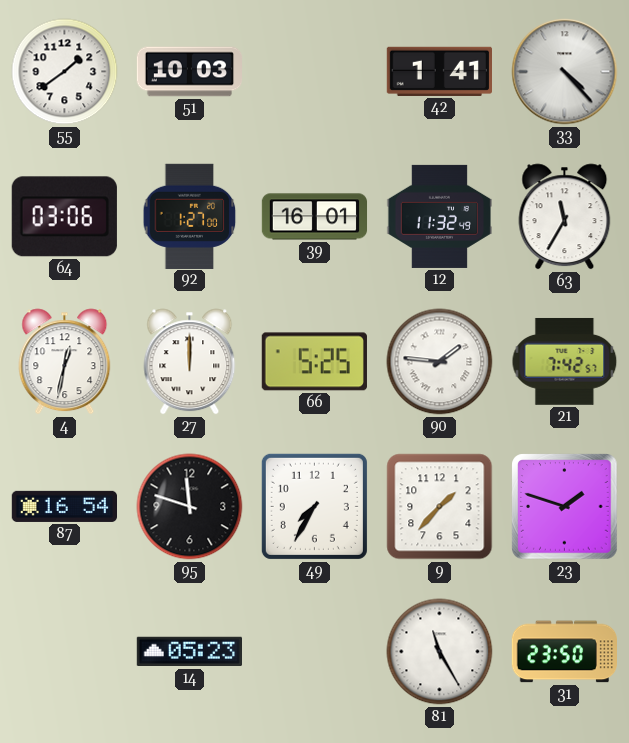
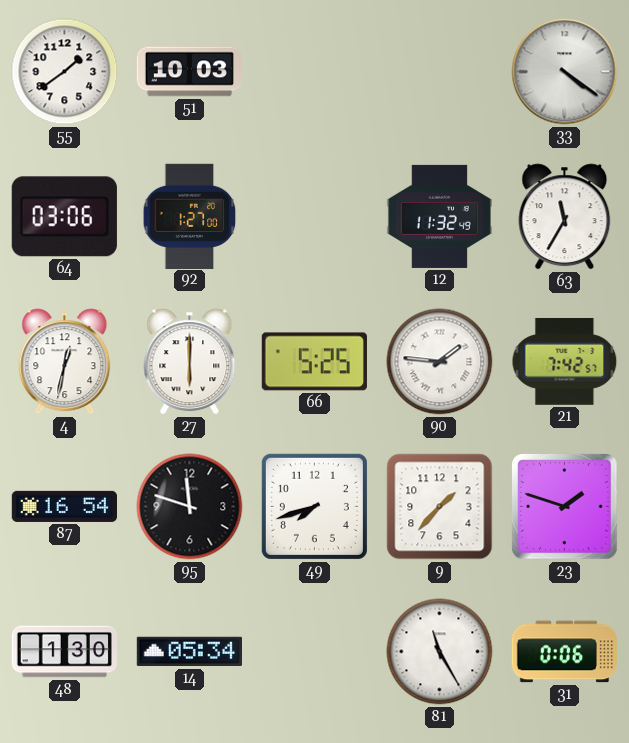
42: 1:41 -> none
33: 4:23 -> 4:21
39: 16:01 -> none
27: 12:00 -> 6:00
49: 7:35 -> 7:42
48: none -> 1:30
14: 05:23 -> 05:34
31: 23:50 -> 0:06
